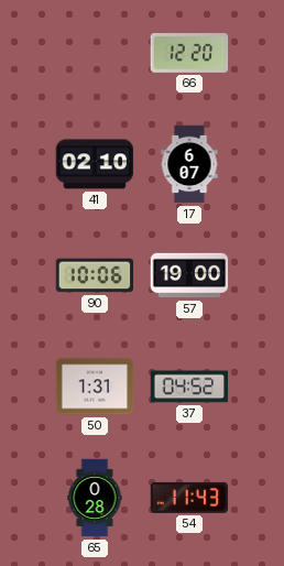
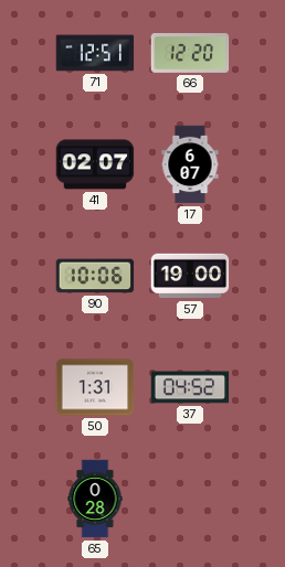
71: none -> 12:51
41: 02:10 -> 02:07
54: 11:43 -> none
